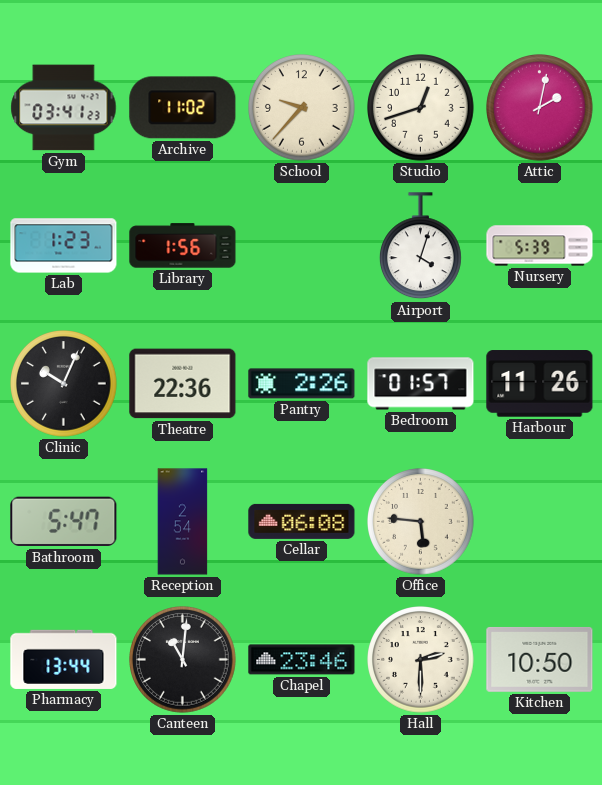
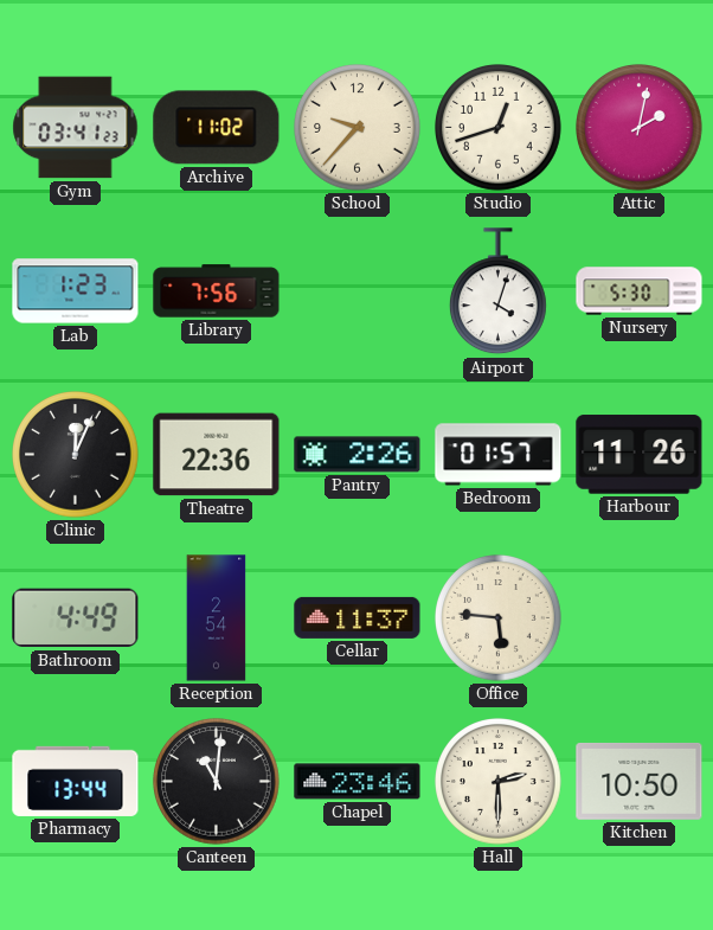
Library: 1:56 -> 7:56
Nursery: 5:39 -> 5:30
Clinic: 10:04 -> 12:04
Bathroom: 5:47 -> 4:49
Cellar: 06:08 -> 11:37
